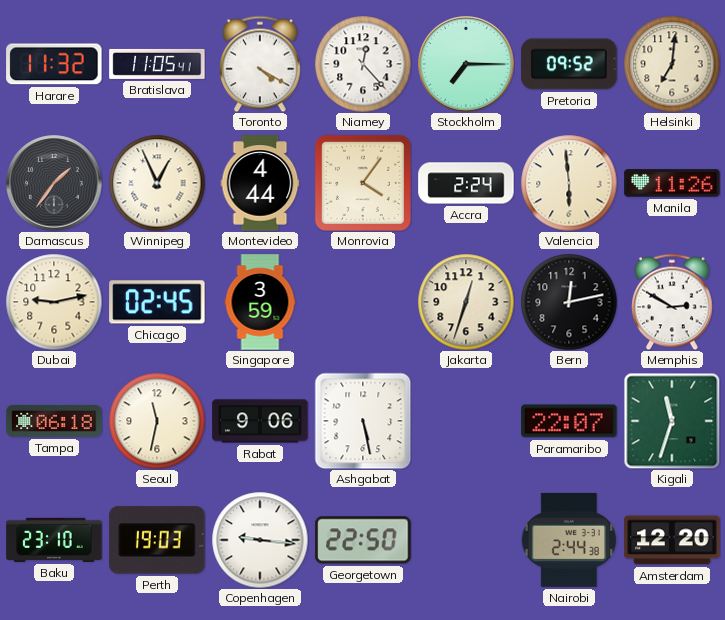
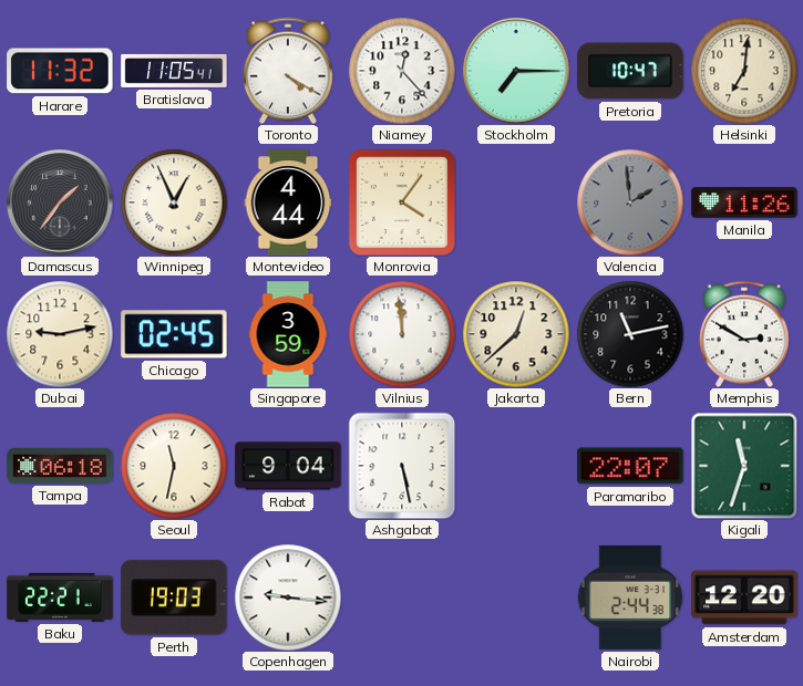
Pretoria: 09:52 -> 10:47
Accra: 2:24 -> none
Valencia: 5:59 -> 1:59
Valencia dial: cream -> grey
Vilnius: none -> 11:59
Jakarta: 12:33 -> 12:38
Bern: 12:13 -> 11:13
Rabat: 9:06 -> 9:04
Baku: 23:10 -> 22:21
Georgetown: 22:50 -> none
